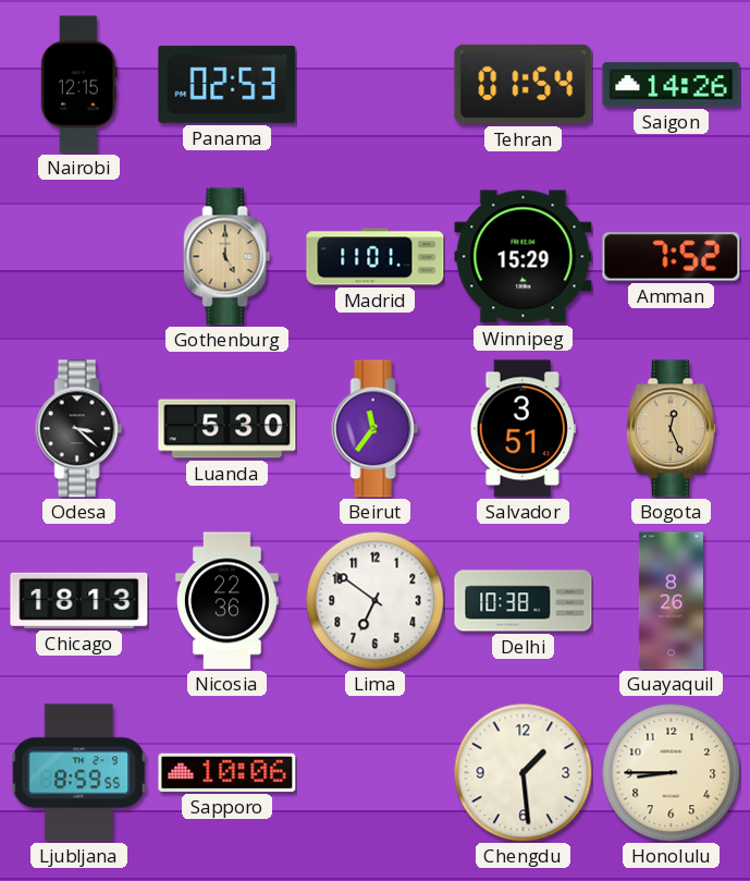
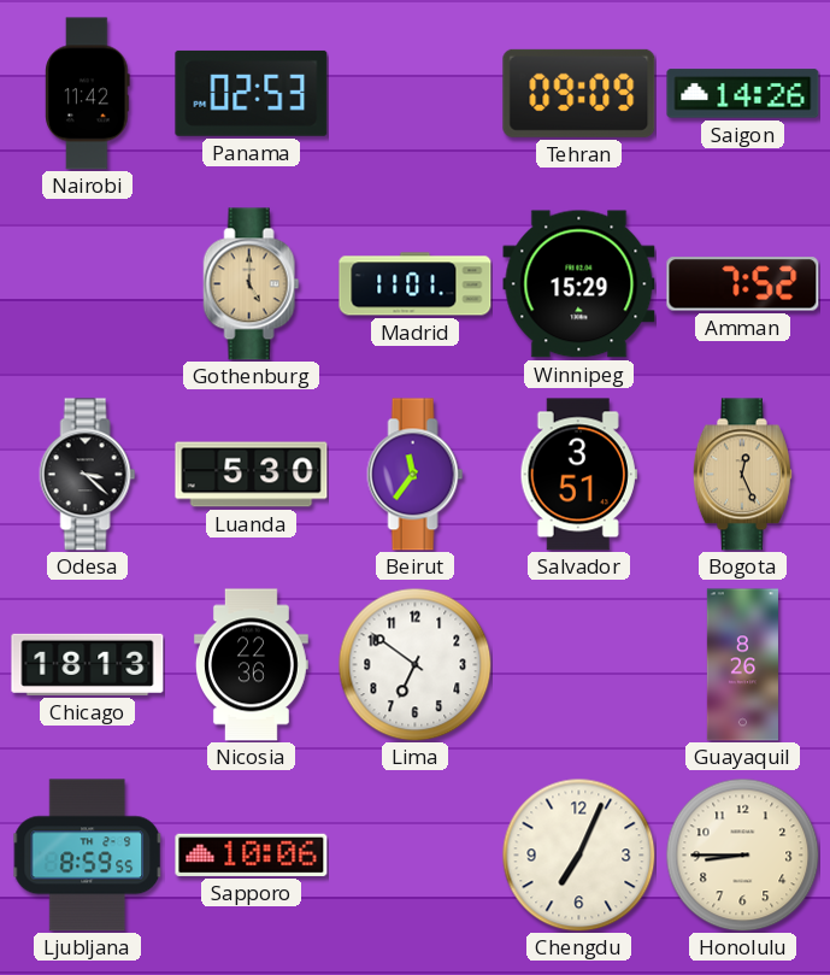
Nairobi: 12:15 -> 11:42
Tehran: 01:54 -> 09:09
Delhi: 10:38 -> none
Chengdu: 1:29 -> 7:04
